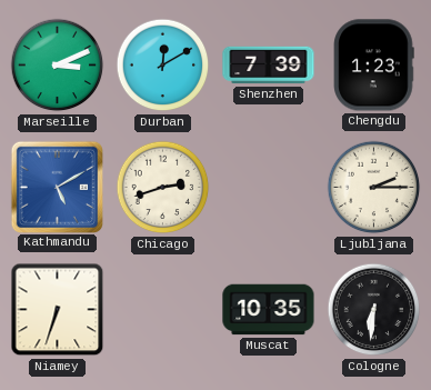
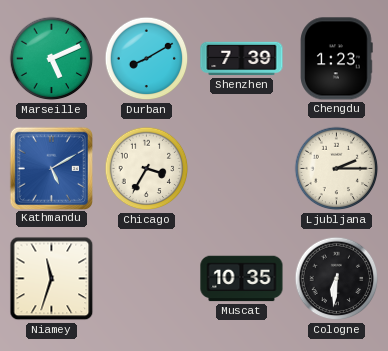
Marseille: 3:11 -> 5:11
Durban: 12:10 -> 8:10
Chicago: 2:42 -> 3:35
Niamey: 6:33 -> 11:33
